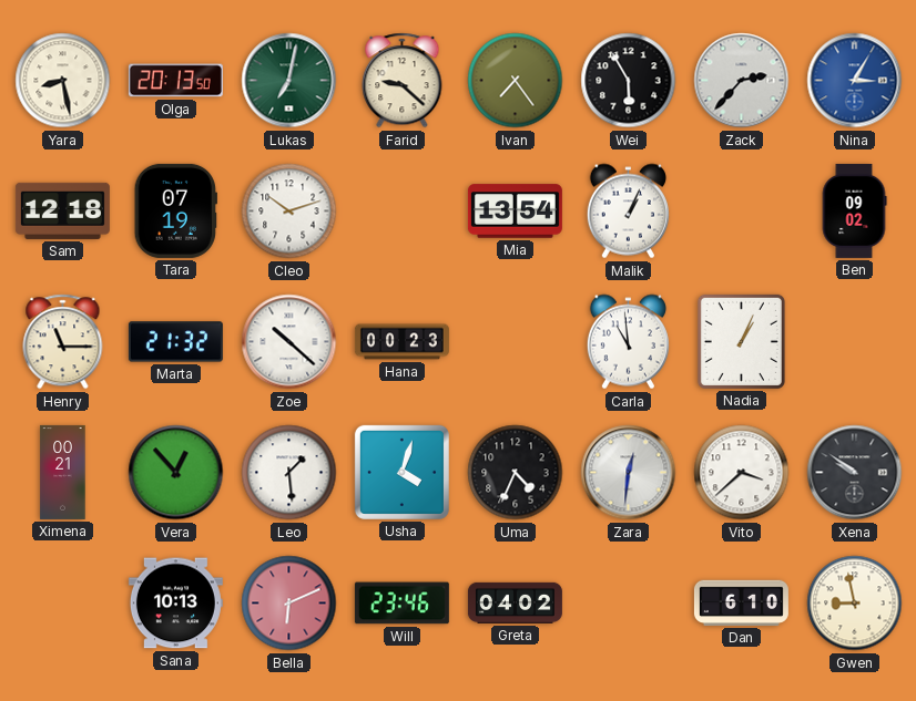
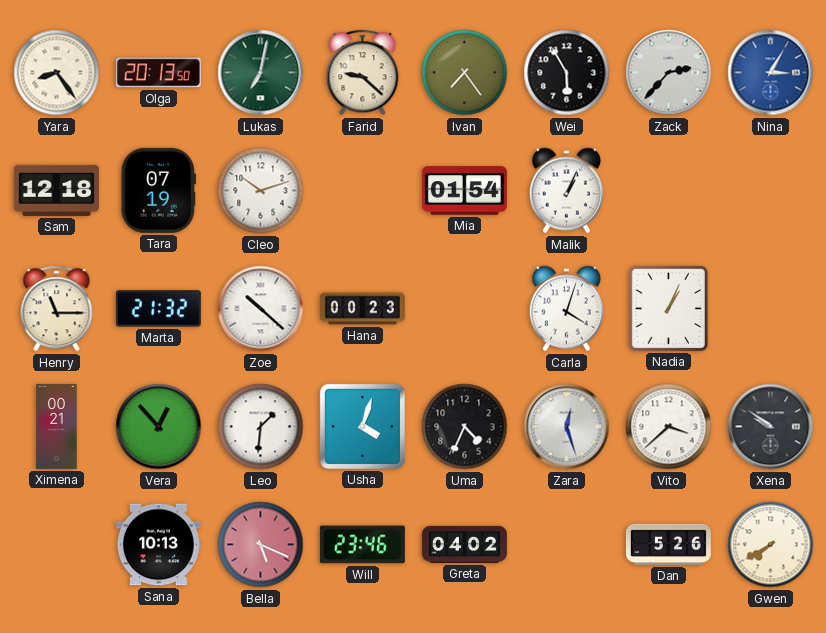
Yara: 8:28 -> 8:24
Mia: 13:54 -> 01:54
Ben: 09:02 -> none
Carla: 10:59 -> 4:03
Leo: 1:29 -> 1:31
Zara: 12:31 -> 12:27
Bella: 6:11 -> 5:19
Dan: 6:10 -> 5:26
Gwen: 8:58 -> 7:40
